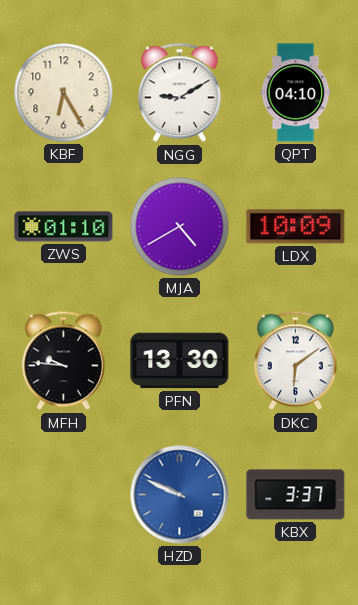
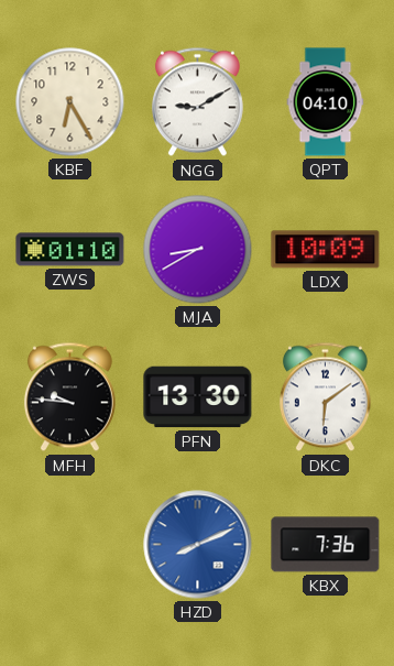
MJA: 4:40 -> 8:40
HZD: 9:49 -> 8:11
KBX: 3:37 -> 7:36
